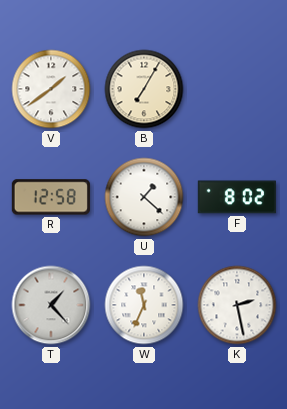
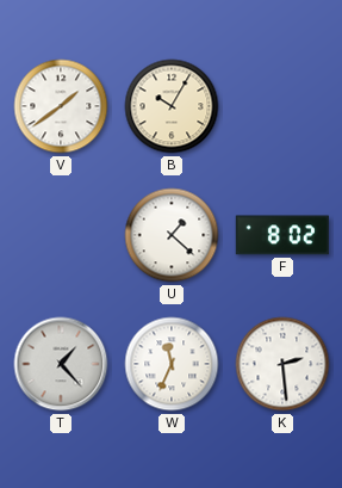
B: 7:05 -> 10:05
R: 12:58 -> none
K: 2:28 -> 2:29
